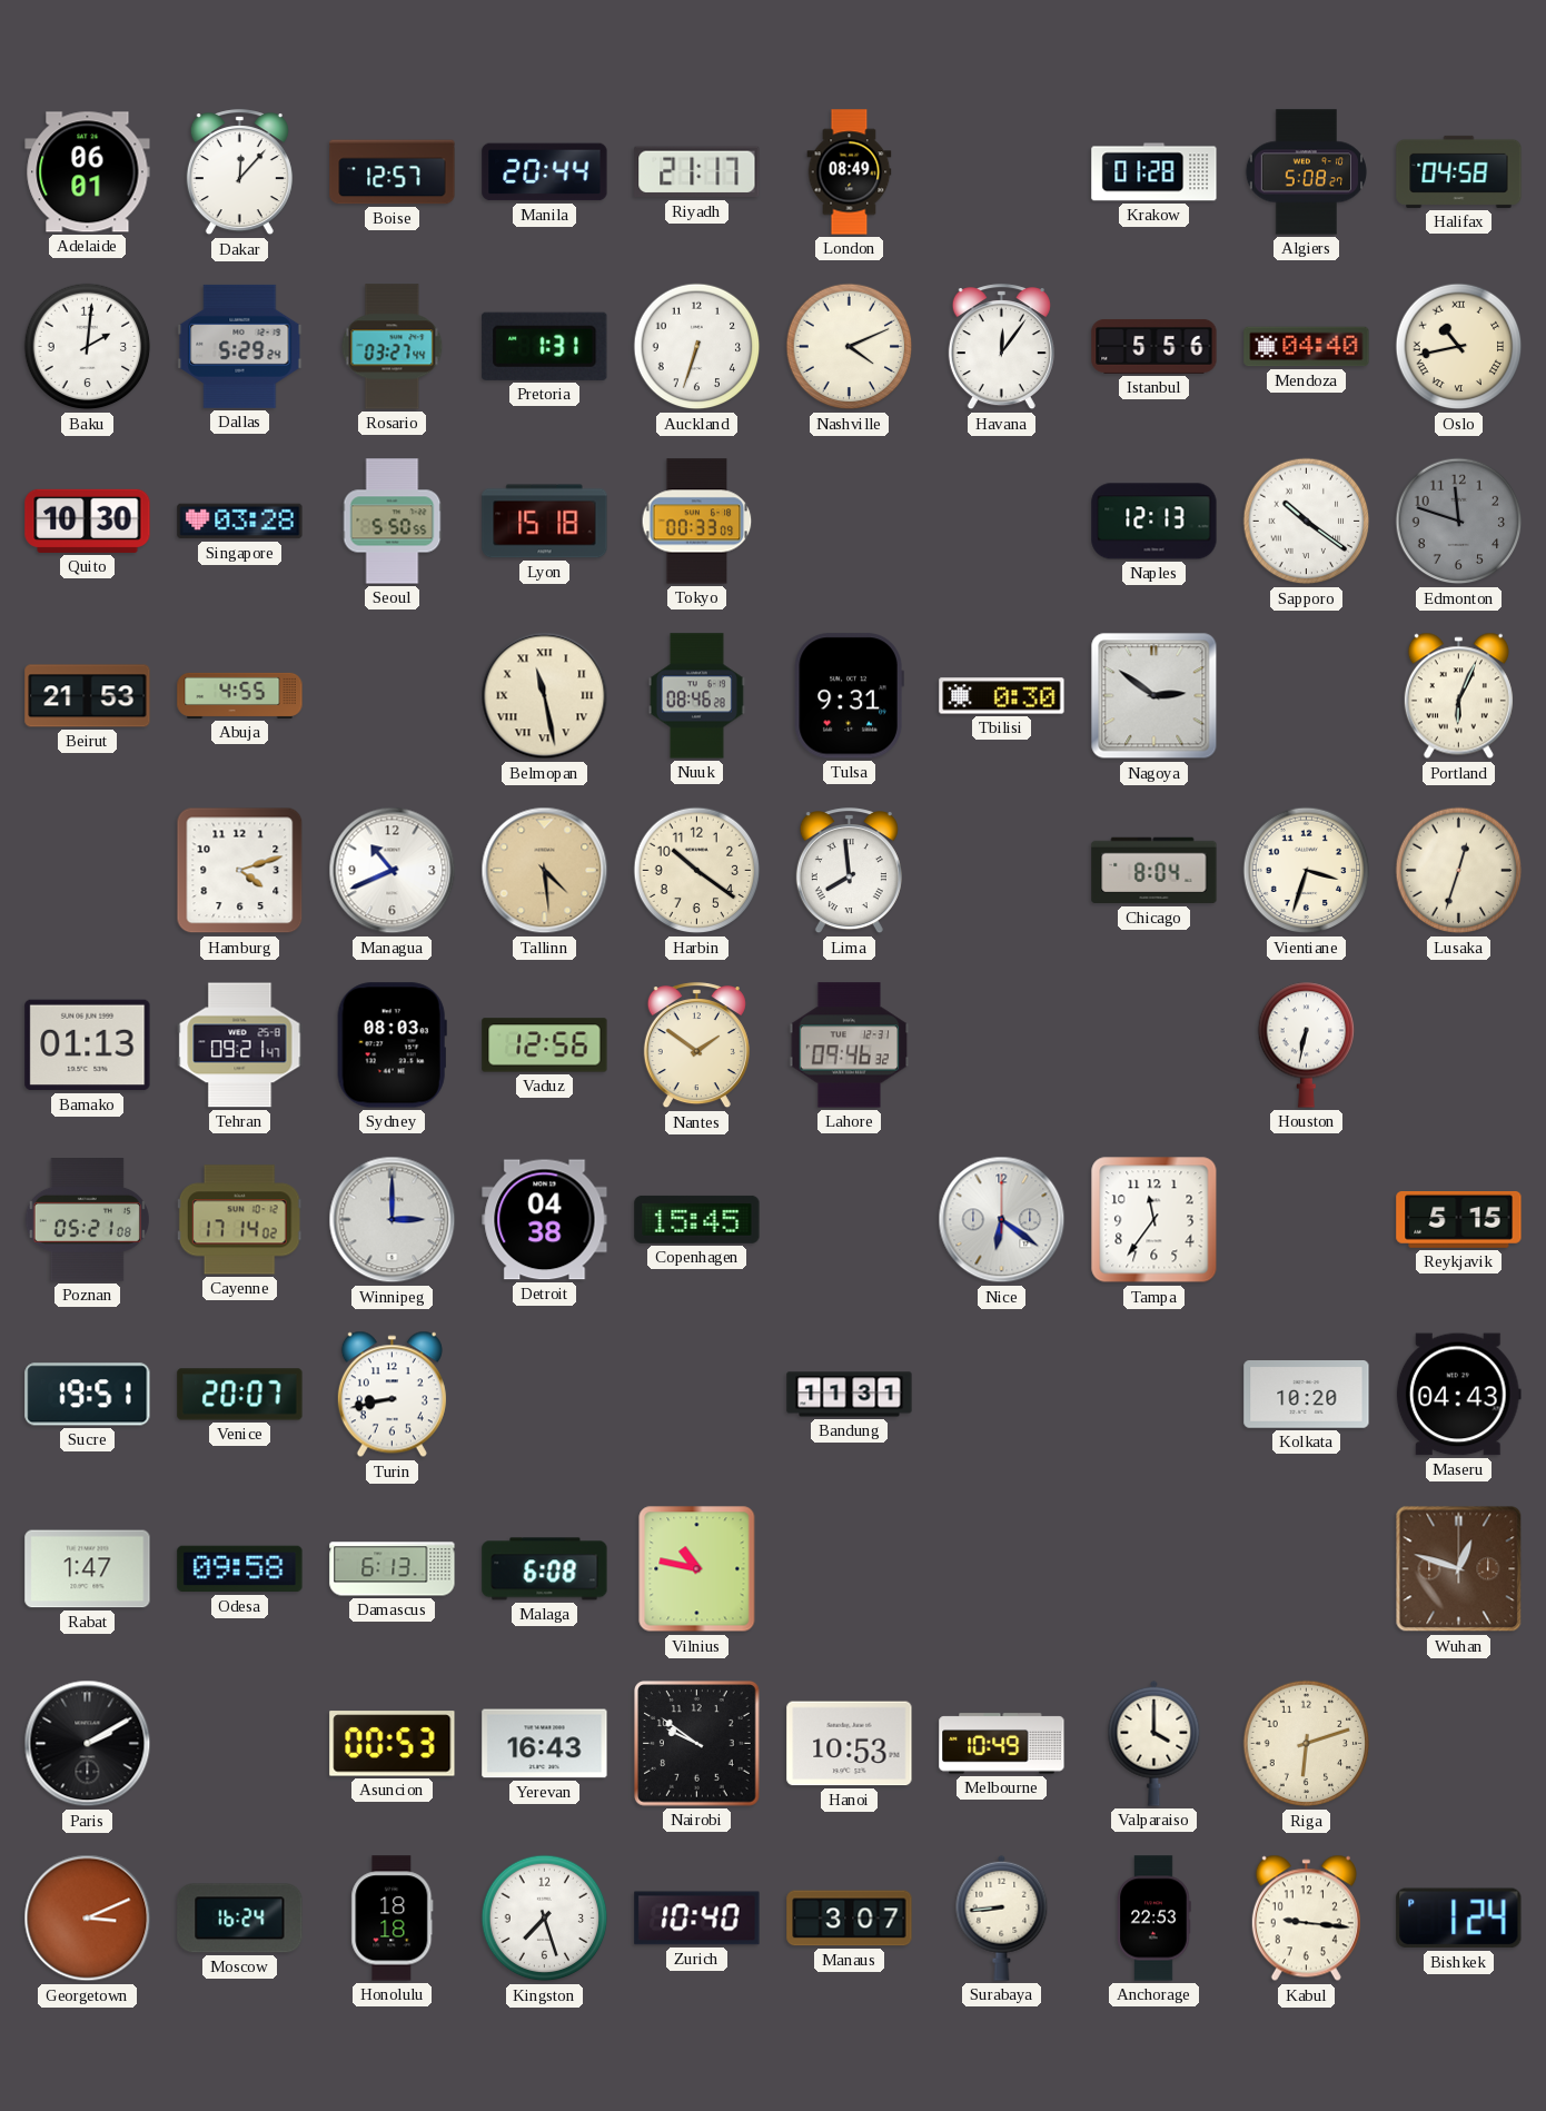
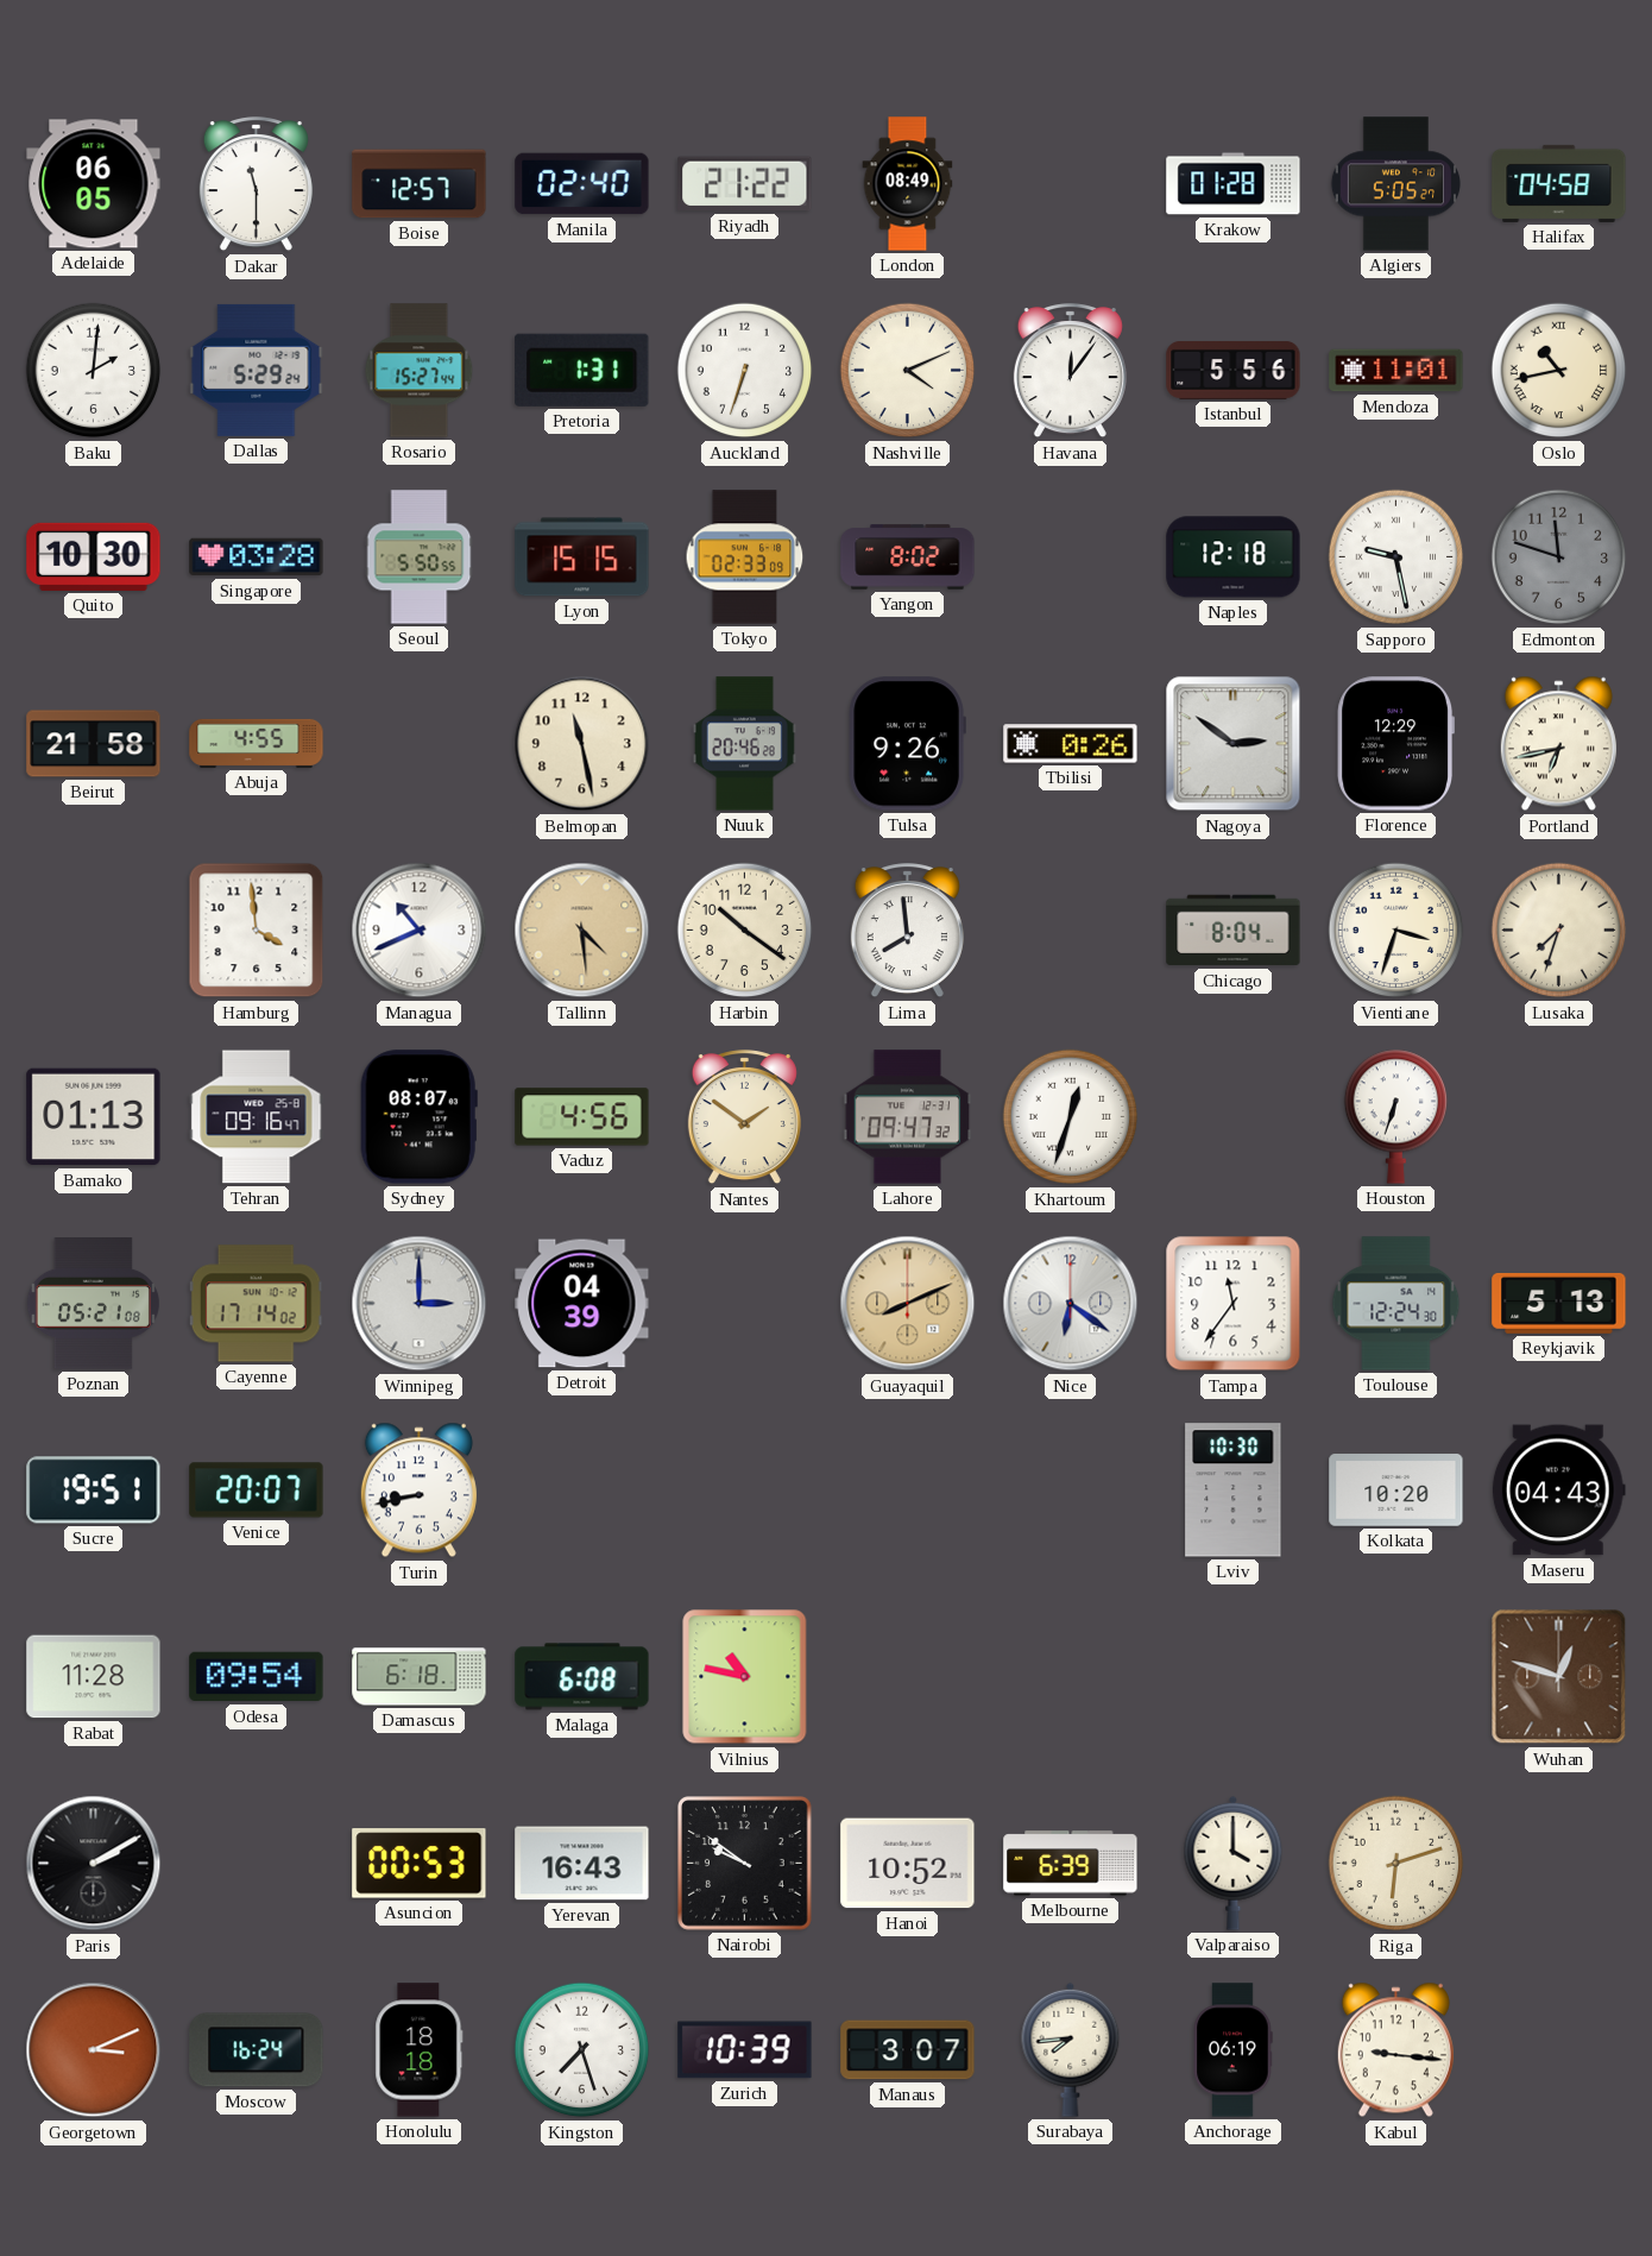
Adelaide: 06:01 -> 06:05
Dakar: 12:07 -> 11:30
Manila: 20:44 -> 02:40
Riyadh: 21:17 -> 21:22
Algiers: 5:08 -> 5:05
Rosario: 03:27 -> 15:27
Mendoza: 04:40 -> 11:01
Lyon: 15:18 -> 15:15
Tokyo: 00:33 -> 02:33
Yangon: none -> 8:02
Naples: 12:13 -> 12:18
Sapporo: 10:21 -> 9:28
Beirut: 21:53 -> 21:58
Belmopan numerals: Roman -> Arabic
Nuuk: 08:46 -> 20:46
Tulsa: 9:31 -> 9:26
Tbilisi: 0:30 -> 0:26
Florence: none -> 12:29
Portland: 6:04 -> 6:43
Hamburg: 4:12 -> 3:59
Lusaka: 12:33 -> 7:33
Tehran: 09:21 -> 09:16
Sydney: 08:03 -> 08:07
Vaduz: 12:56 -> 4:56
Lahore: 09:46 -> 09:47
Khartoum: none -> 12:33
Houston: 6:32 -> 6:33
Detroit: 04:38 -> 04:39
Copenhagen: 15:45 -> none
Guayaquil: none -> 8:11
Toulouse: none -> 12:24
Reykjavik: 5:15 -> 5:13
Bandung: 11:31 -> none
Lviv: none -> 10:30
Rabat: 1:47 -> 11:28
Odesa: 09:58 -> 09:54
Damascus: 6:13 -> 6:18
Hanoi: 10:53 -> 10:52
Melbourne: 10:49 -> 6:39
Zurich: 10:40 -> 10:39
Surabaya: 8:44 -> 7:44
Anchorage: 22:53 -> 06:19
Bishkek: 1:24 -> none
